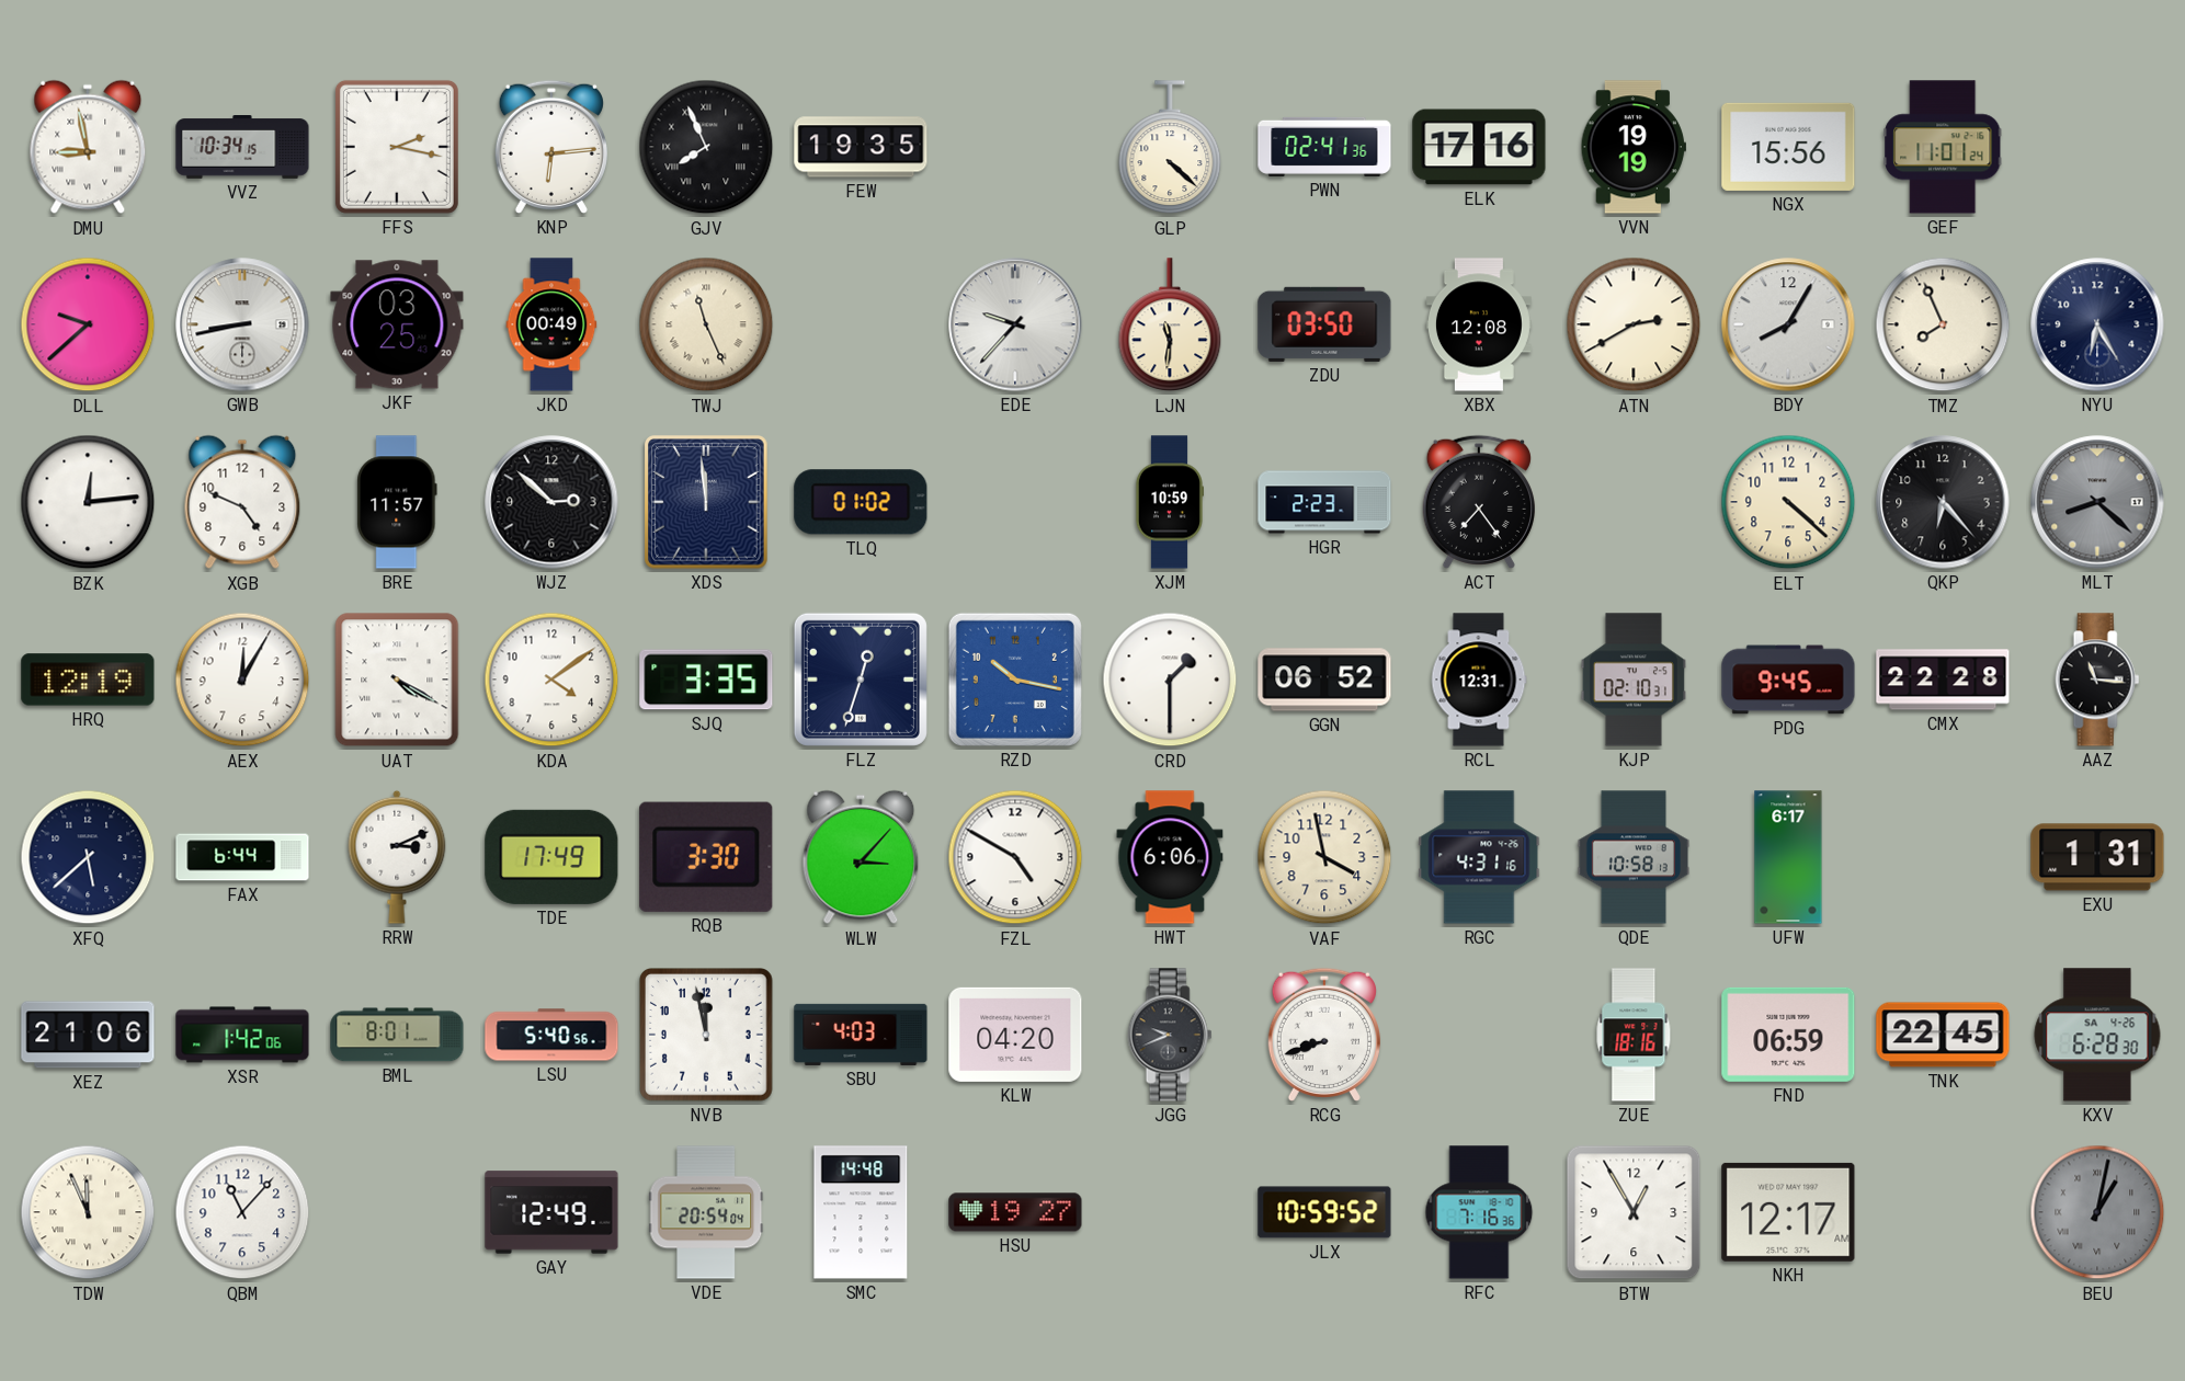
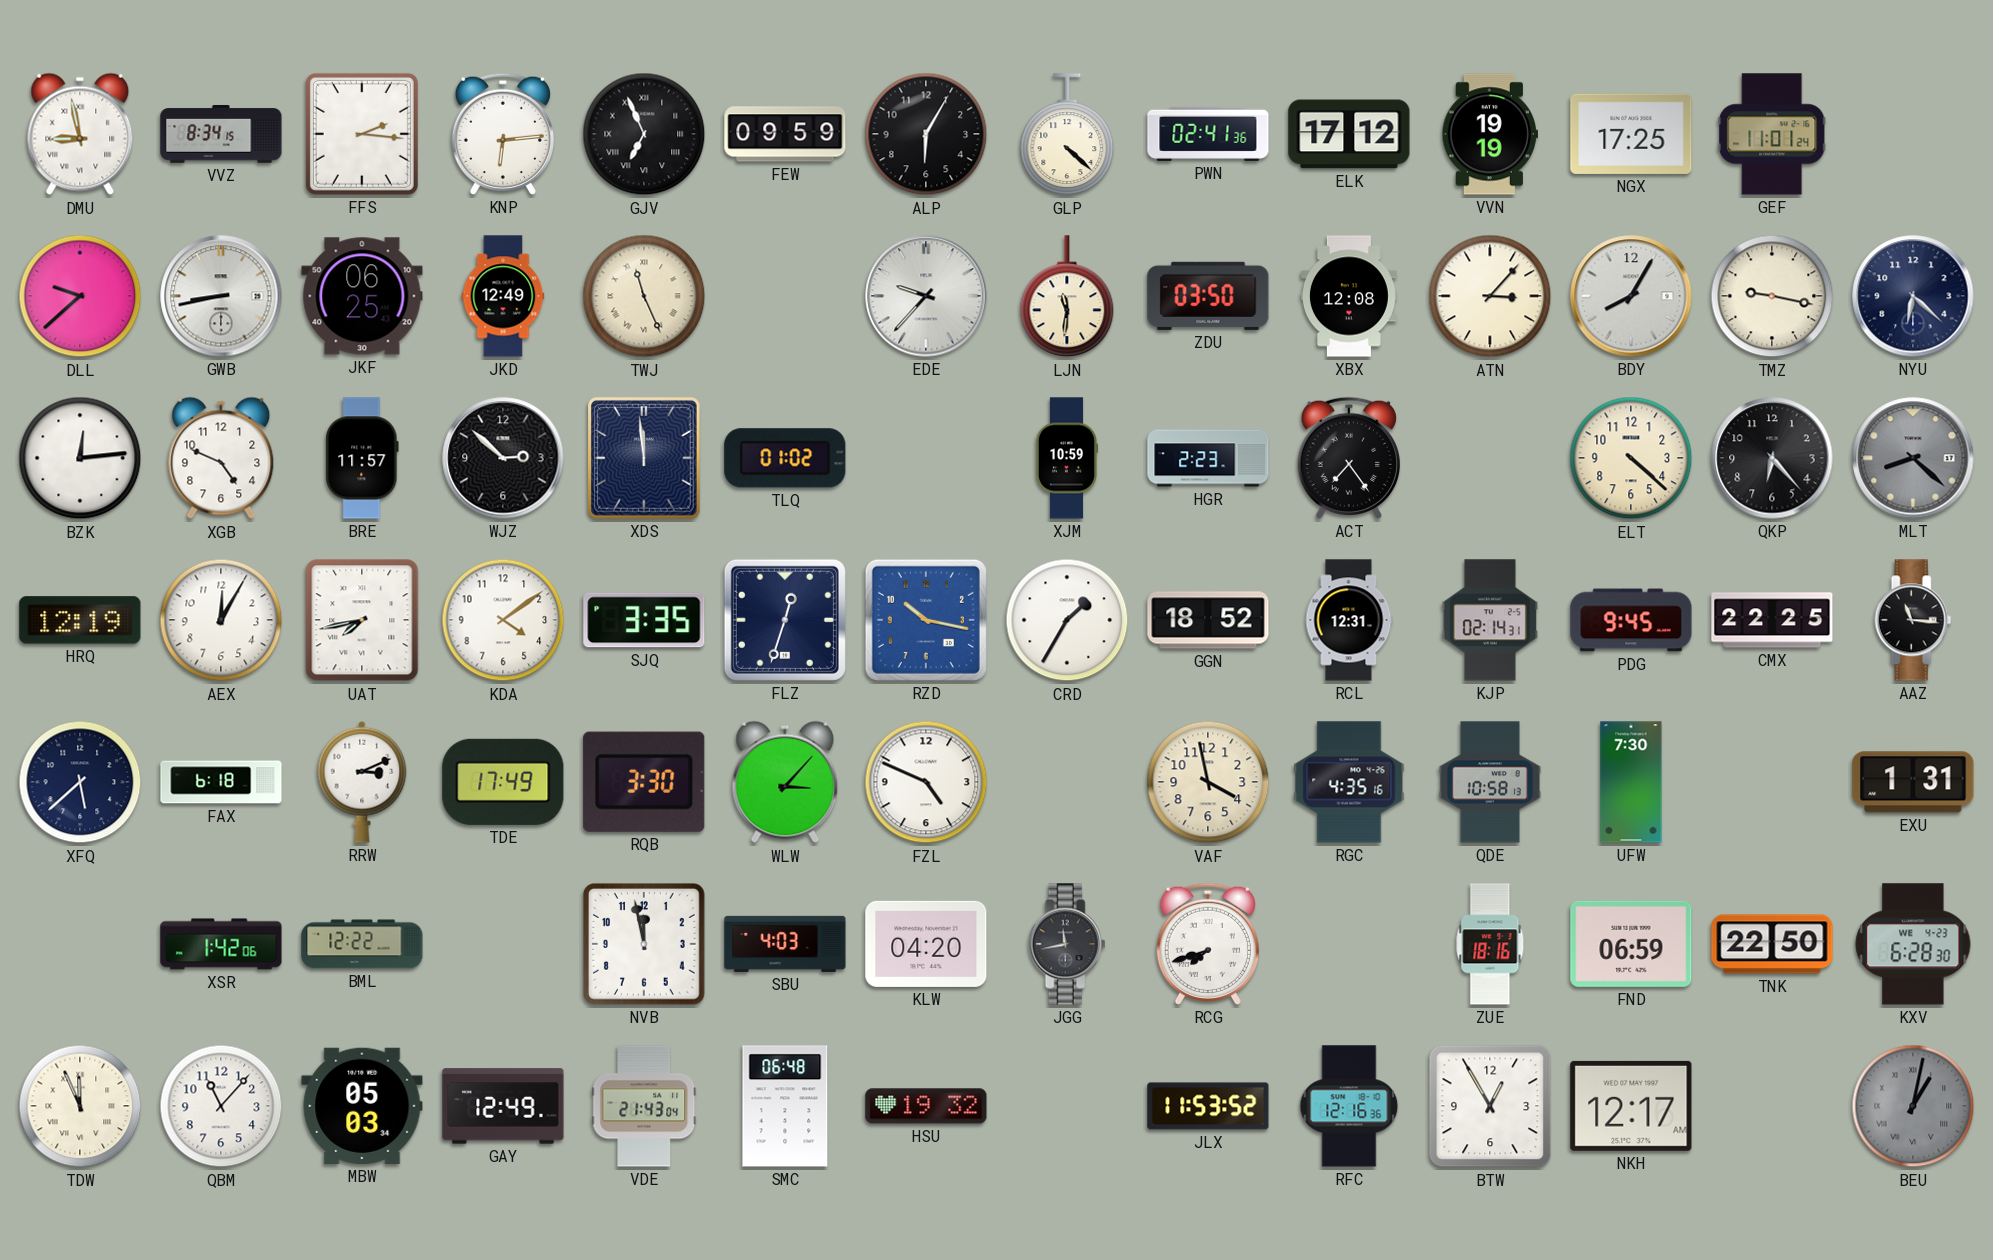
VVZ: 10:34 -> 8:34
FFS: 2:17 -> 2:16
GJV: 7:56 -> 6:56
FEW: 19:35 -> 09:59
ALP: none -> 6:05
ELK: 17:16 -> 17:12
NGX: 15:56 -> 17:25
JKF: 03:25 -> 06:25
JKD: 00:49 -> 12:49
ATN: 2:40 -> 3:07
TMZ: 7:56 -> 9:17
NYU: 6:25 -> 6:22
UAT: 4:20 -> 7:43
CRD: 1:30 -> 1:35
GGN: 06:52 -> 18:52
KJP: 02:10 -> 02:14
CMX: 22:28 -> 22:25
FAX: 6:44 -> 6:18
FZL: 4:50 -> 4:49
HWT: 6:06 -> none
RGC: 4:31 -> 4:35
UFW: 6:17 -> 7:30
XEZ: 21:06 -> none
BML: 8:01 -> 12:22
LSU: 5:40 -> none
JGG: 9:41 -> 11:43
RCG: 8:42 -> 7:42
TNK: 22:45 -> 22:50
KXV date: SA 4-26 -> WE 4-23
MBW: none -> 05:03
VDE: 20:54 -> 21:43
SMC: 14:48 -> 06:48
HSU: 19:27 -> 19:32
JLX: 10:59 -> 11:53
RFC: 7:16 -> 12:16
